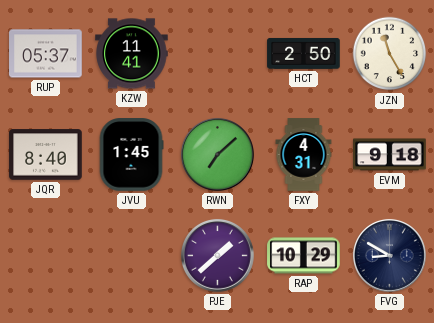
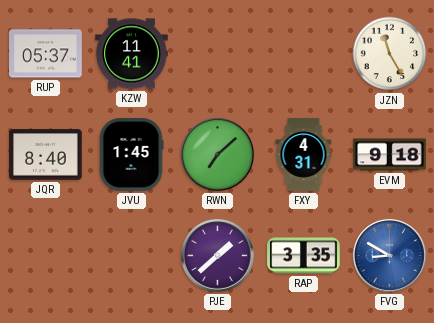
HCT: 2:50 -> none
RAP: 10:29 -> 3:35
FVG dial: navy -> blue
